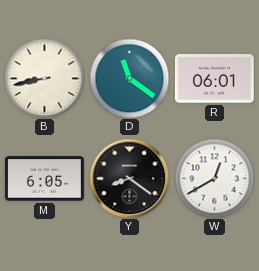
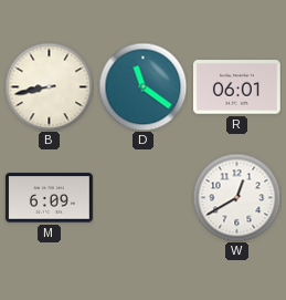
M: 6:05 -> 6:09
Y: 8:21 -> none
